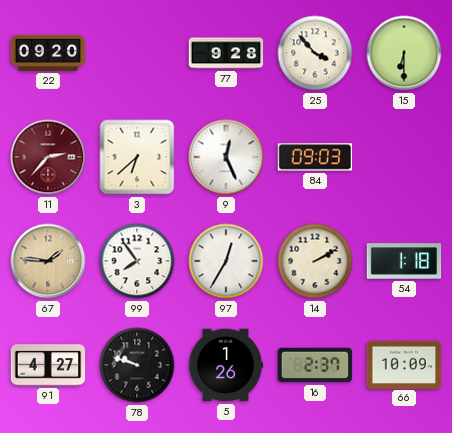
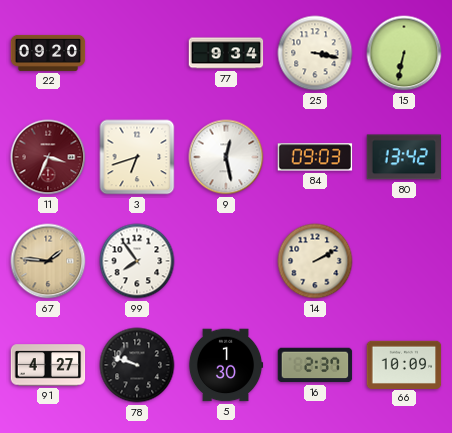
77: 9:28 -> 9:34
25: 3:53 -> 3:17
15: 6:30 -> 6:32
11: 2:37 -> 3:34
3: 6:38 -> 6:42
9: 12:26 -> 12:28
80: none -> 13:42
97: 12:35 -> none
54: 1:18 -> none
5: 1:26 -> 1:30
